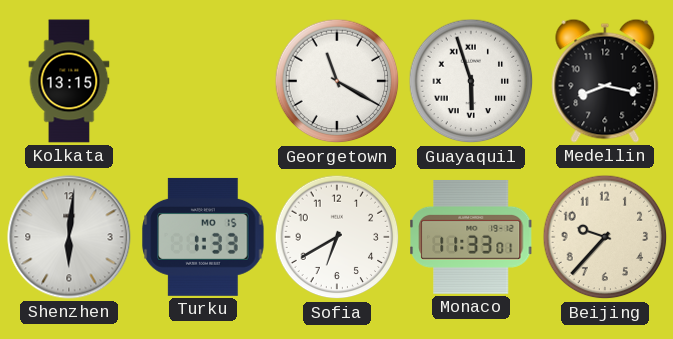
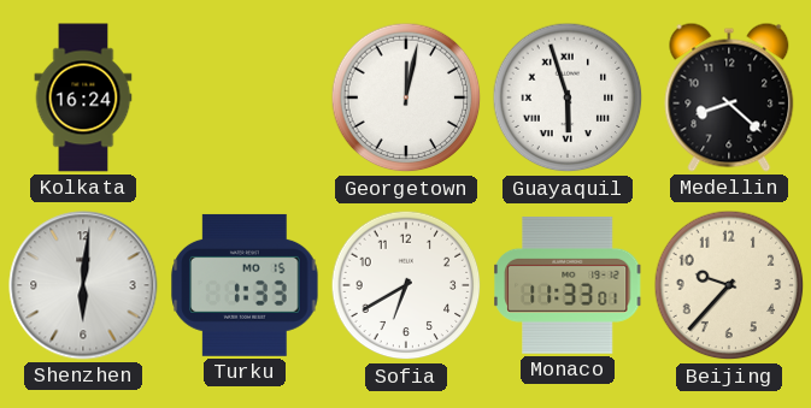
Kolkata: 13:15 -> 16:24
Georgetown: 11:20 -> 12:02
Medellin: 8:17 -> 8:22
